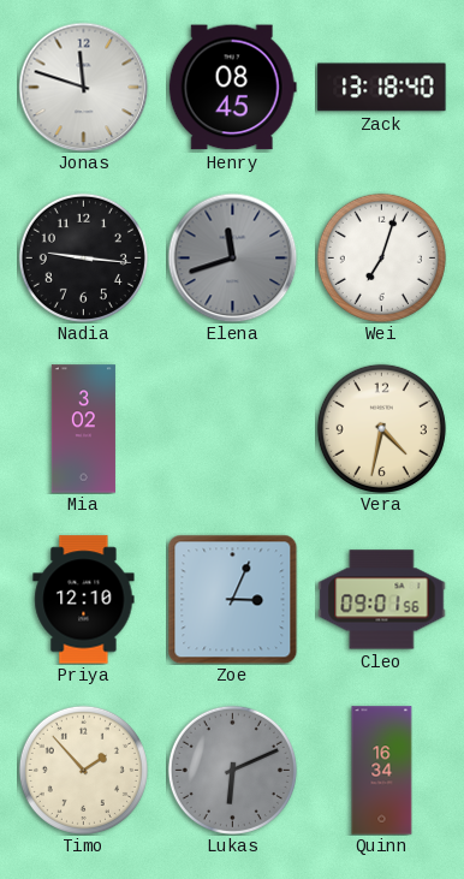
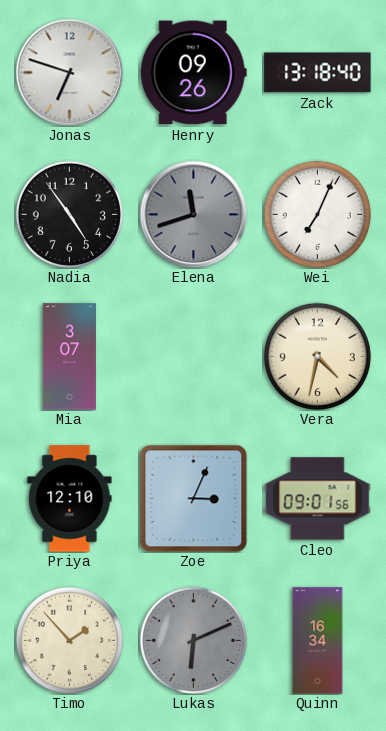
Jonas: 11:48 -> 6:48
Henry: 08:45 -> 09:26
Nadia: 9:16 -> 4:54
Wei: 7:03 -> 7:04
Mia: 3:02 -> 3:07
